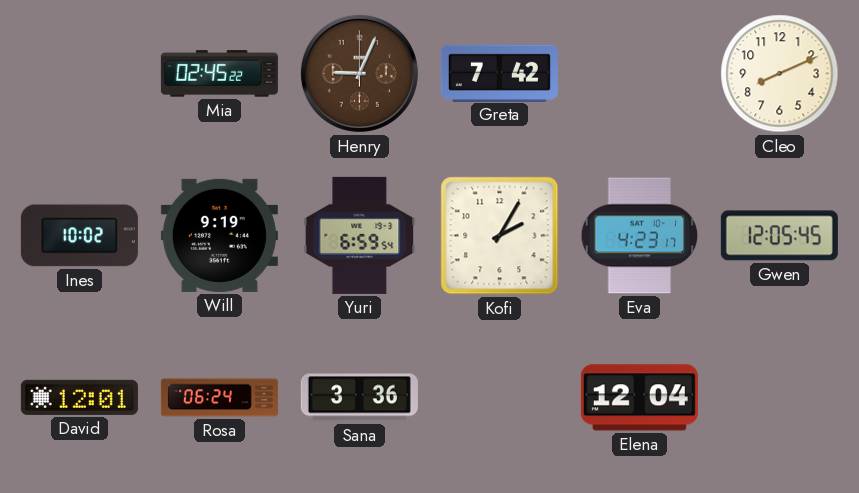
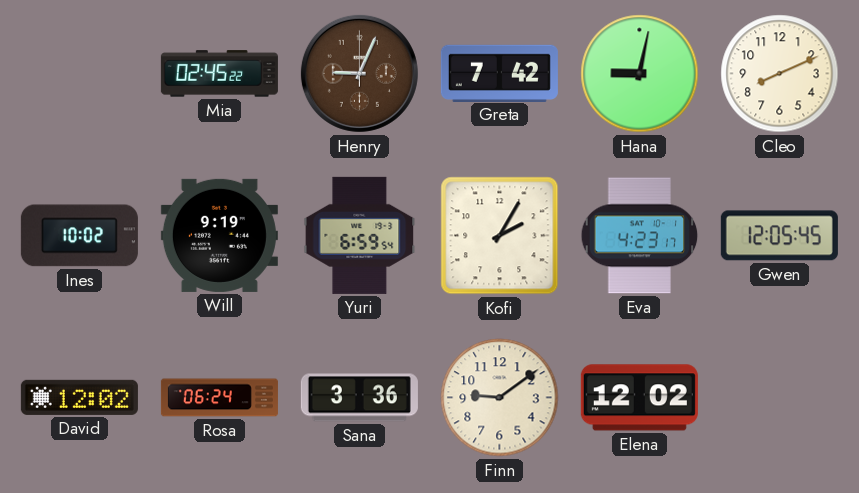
Hana: none -> 9:02
David: 12:01 -> 12:02
Finn: none -> 9:09
Elena: 12:04 -> 12:02
